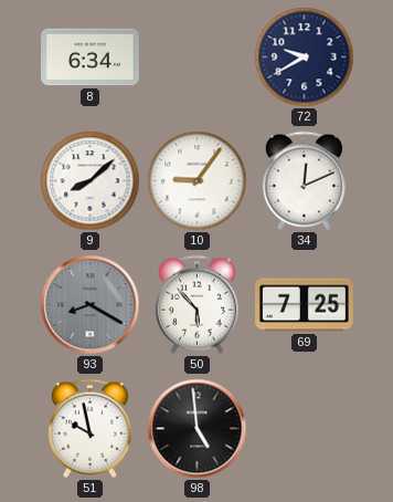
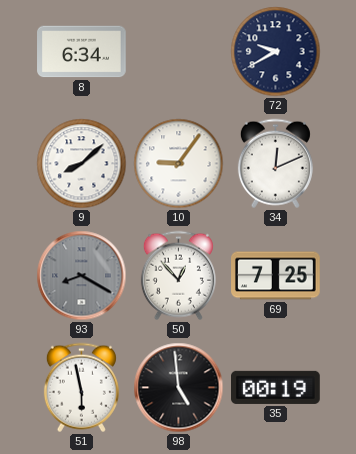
50: 5:53 -> 12:53
51: 9:58 -> 5:58
35: none -> 00:19
